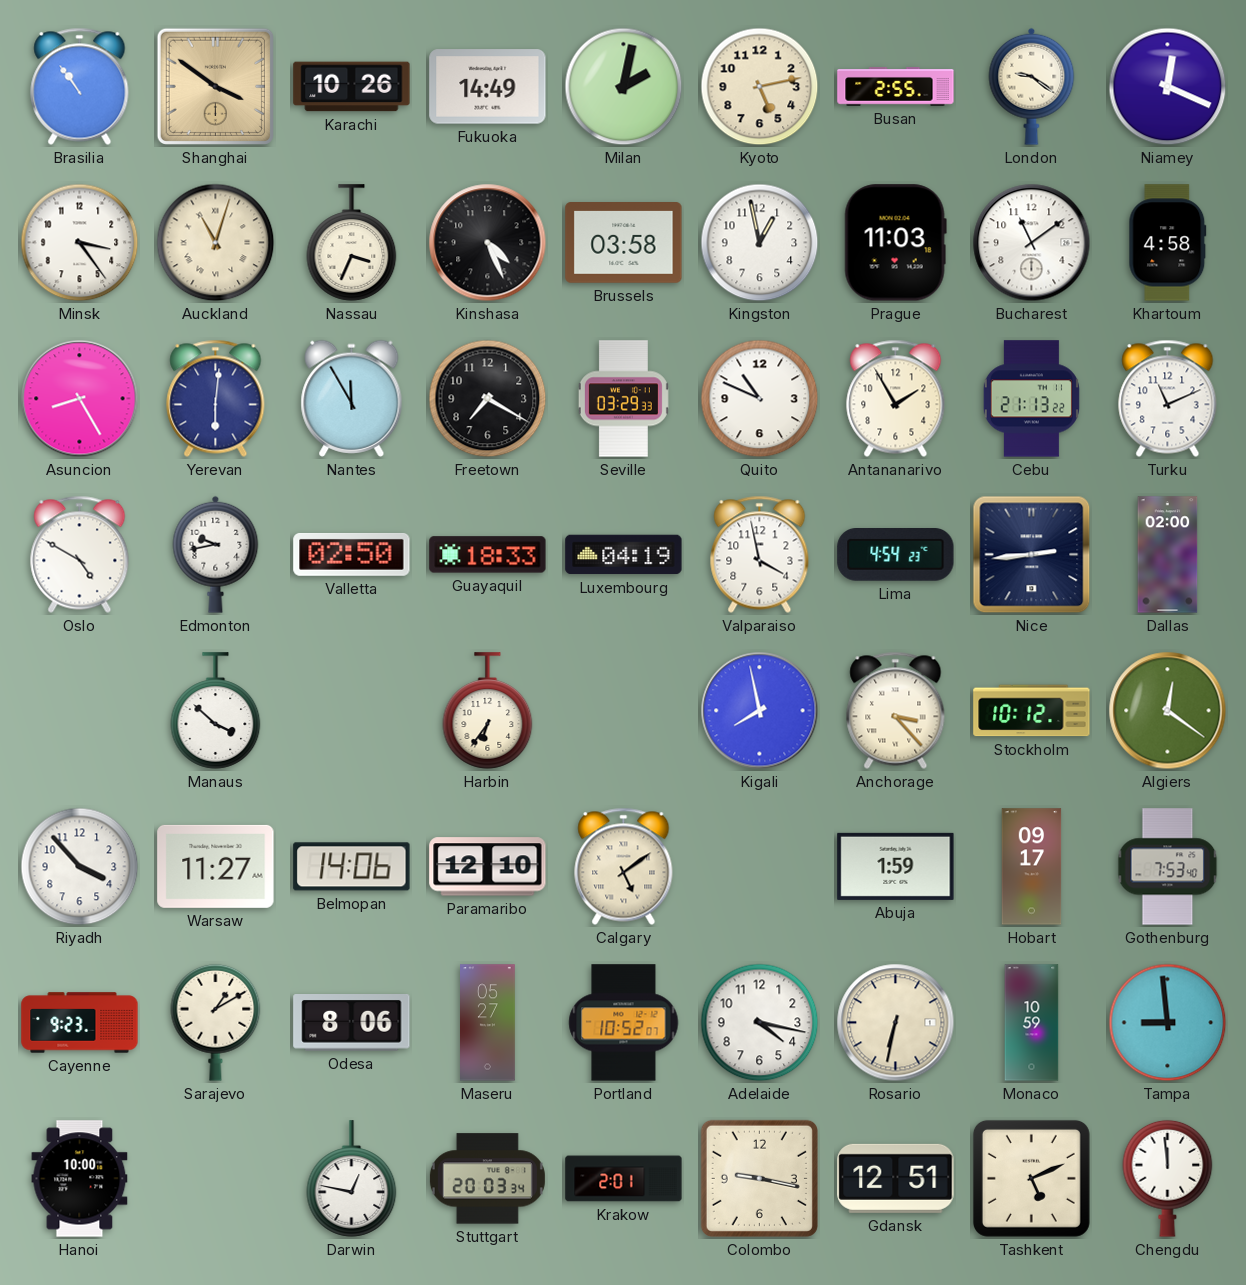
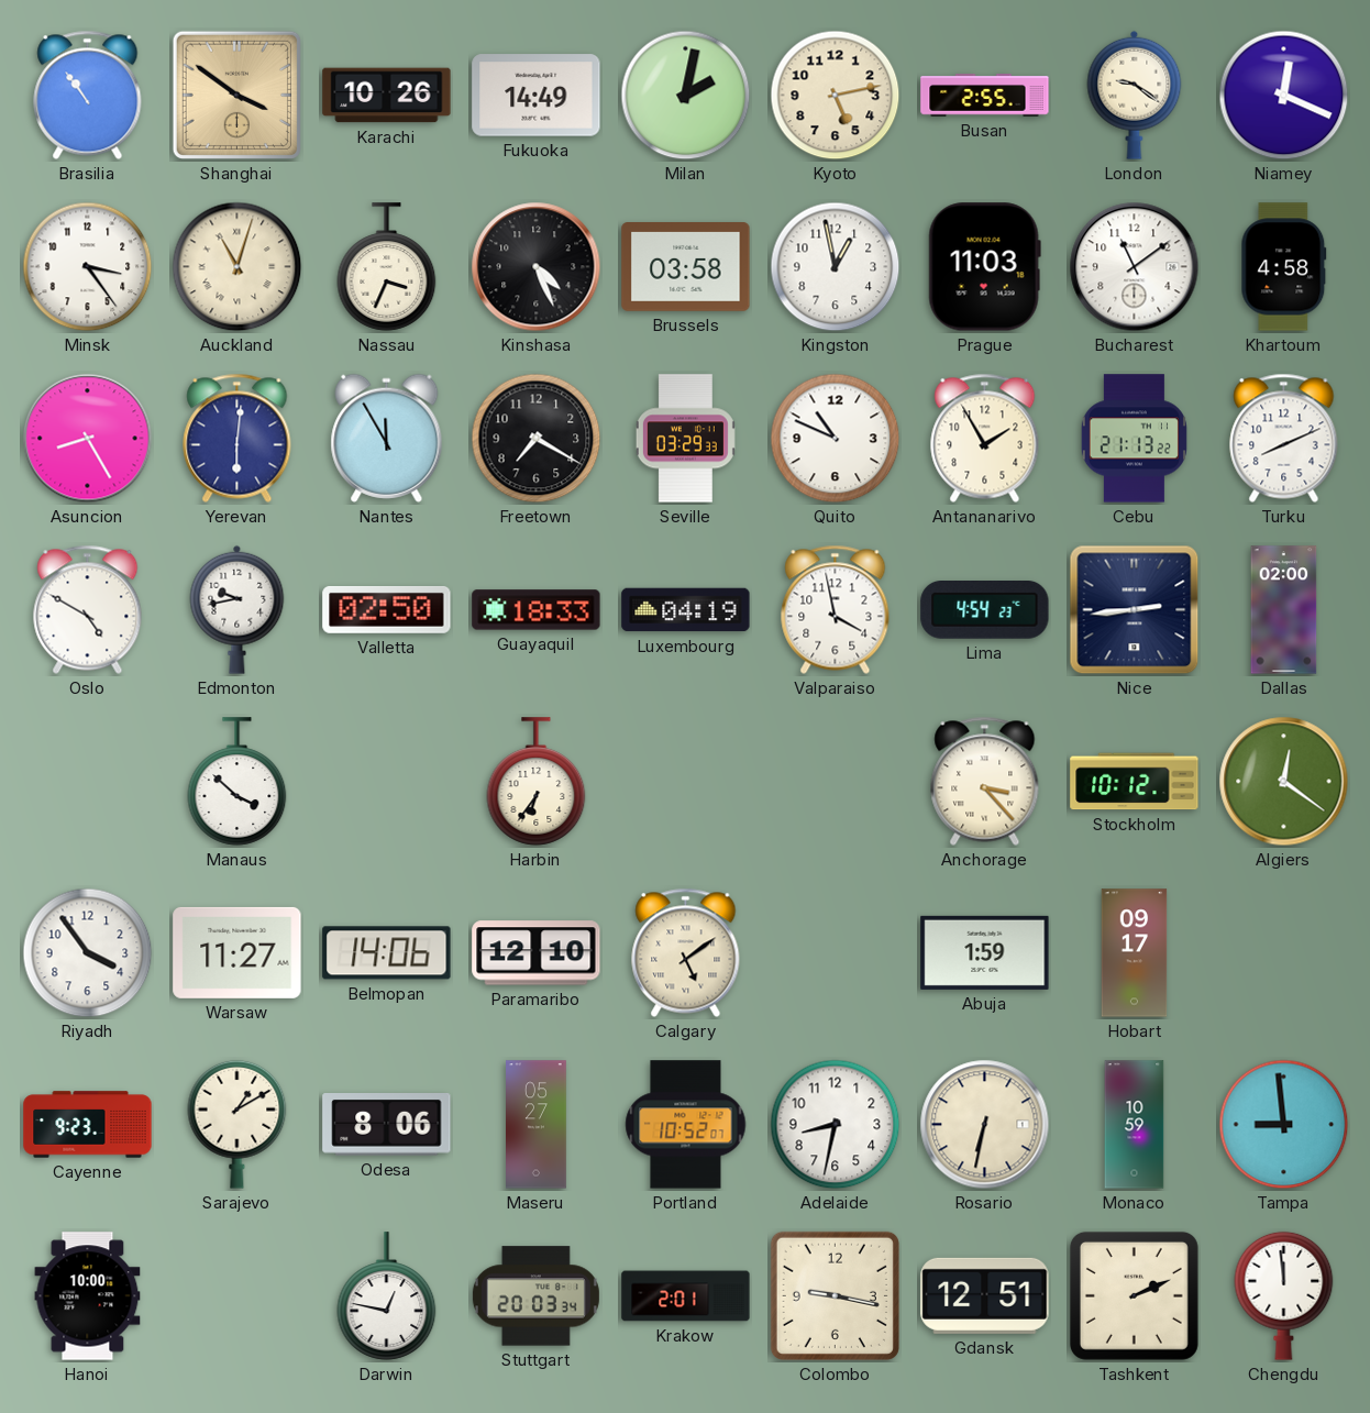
Turku: 11:11 -> 8:11
Kigali: 7:58 -> none
Riyadh: 3:53 -> 3:54
Gothenburg: 7:53 -> none
Adelaide: 4:17 -> 8:32
Tashkent: 5:11 -> 2:11
